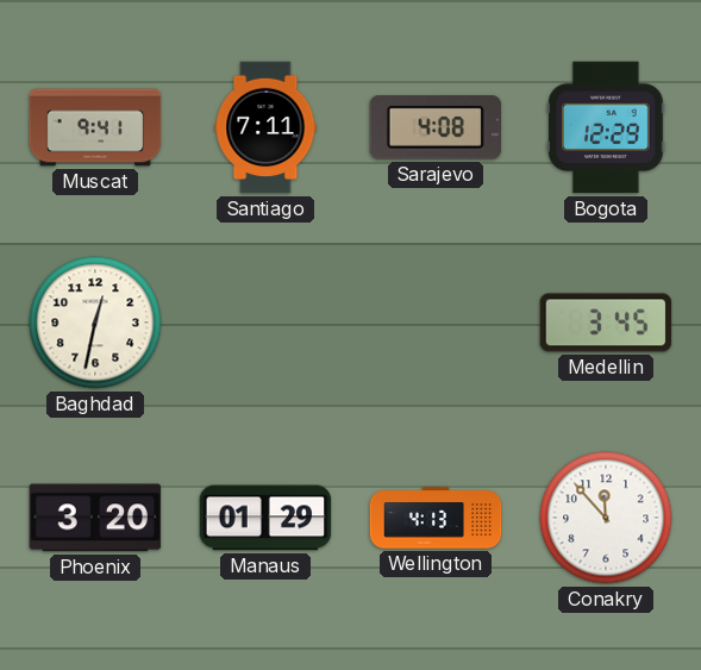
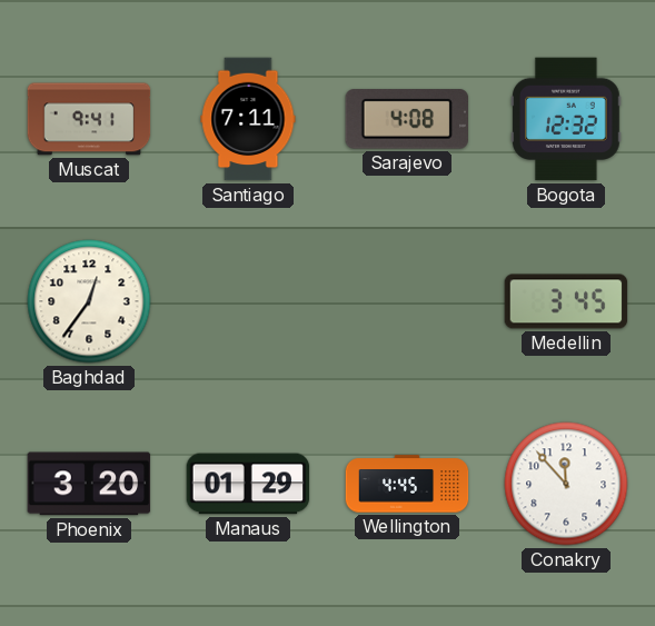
Bogota: 12:29 -> 12:32
Baghdad: 12:32 -> 12:36
Wellington: 4:13 -> 4:45
